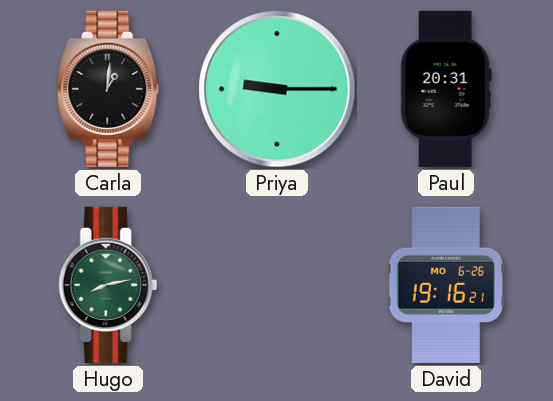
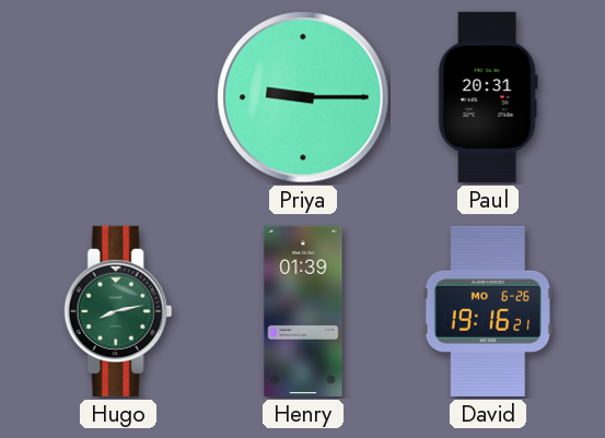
Carla: 1:01 -> none
Henry: none -> 01:39
